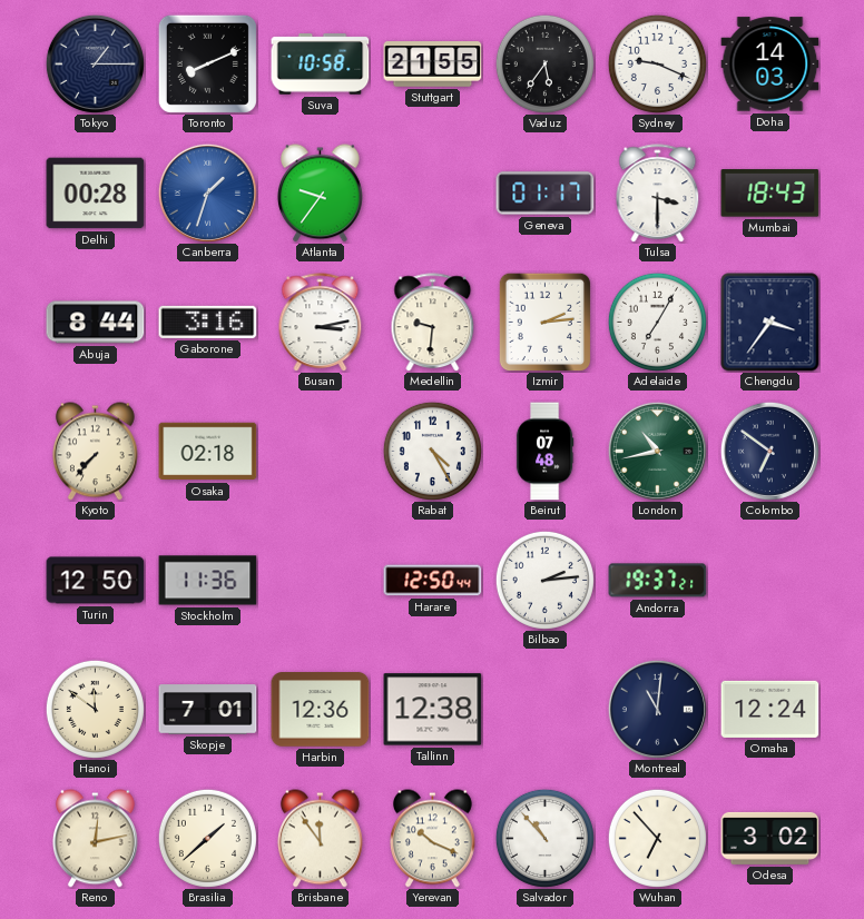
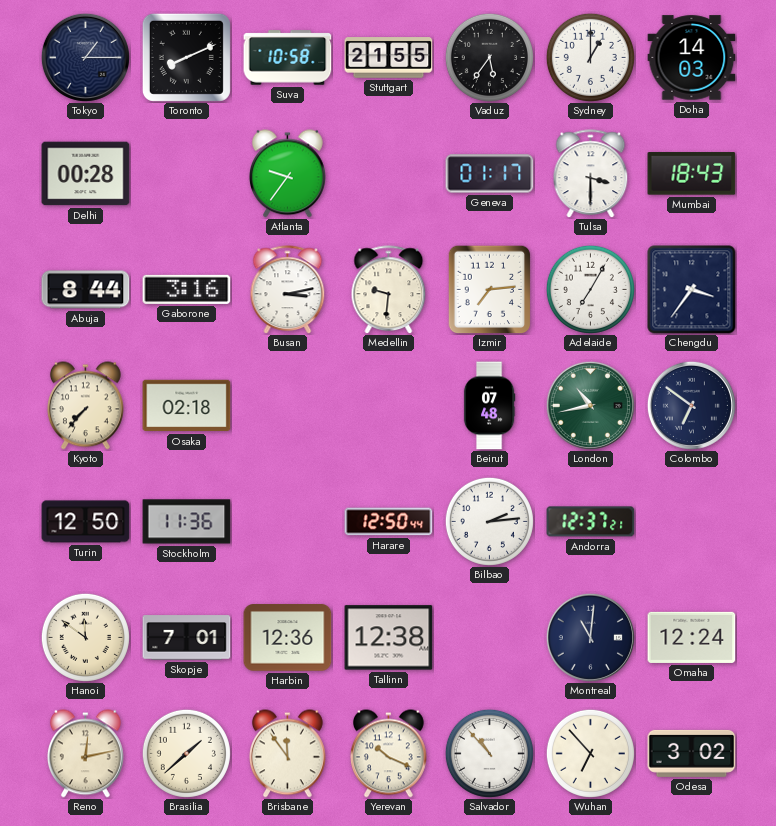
Sydney: 9:19 -> 1:00
Canberra: 1:33 -> none
Izmir: 2:14 -> 7:14
Rabat: 4:25 -> none
Andorra: 19:37 -> 12:37
